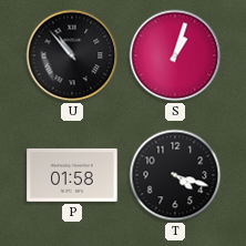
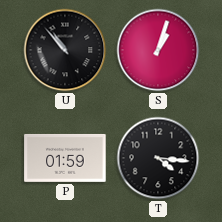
P: 01:58 -> 01:59
T: 4:18 -> 4:16
